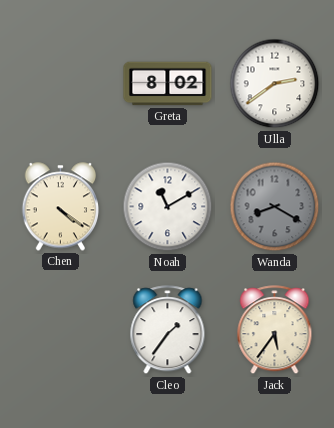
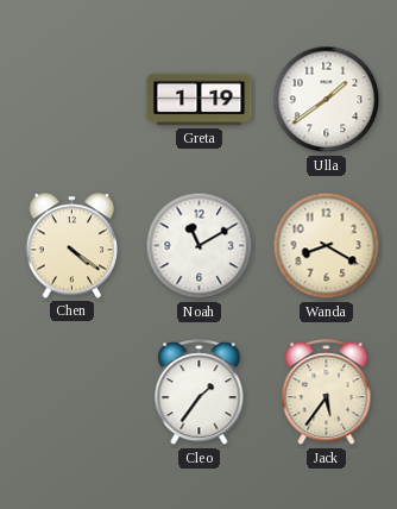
Greta: 8:02 -> 1:19
Ulla: 2:39 -> 1:39
Wanda dial: grey -> cream
